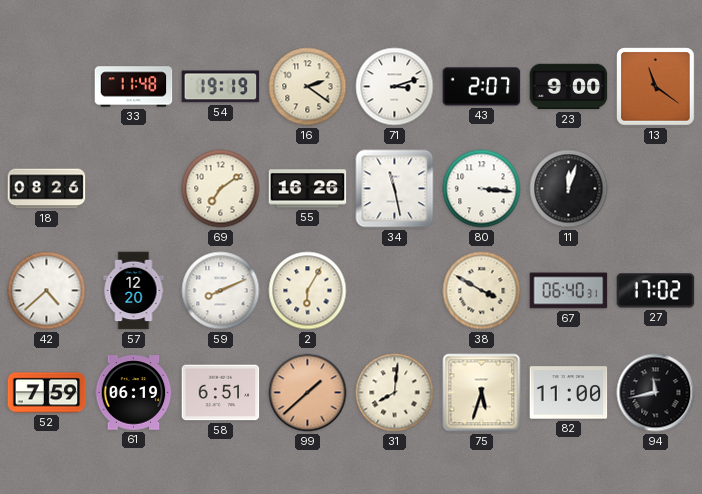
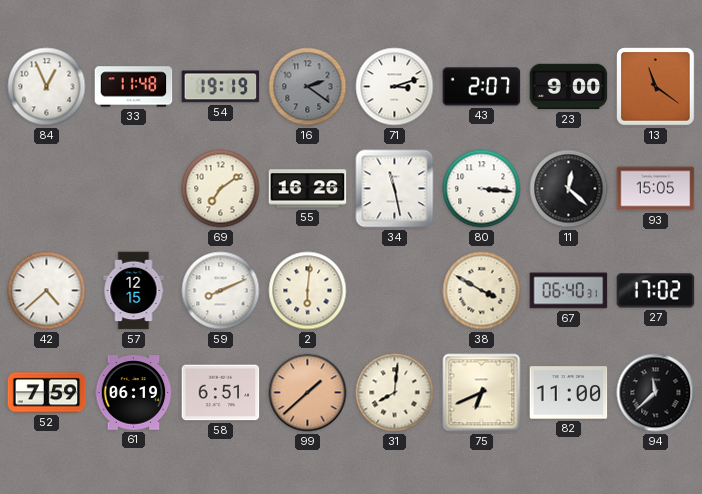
84: none -> 12:56
16 dial: cream -> grey
18: 08:26 -> none
11: 12:03 -> 12:22
93: none -> 15:05
57: 12:20 -> 12:15
2: 6:05 -> 6:01
75: 5:33 -> 6:41
94: 11:43 -> 11:38
